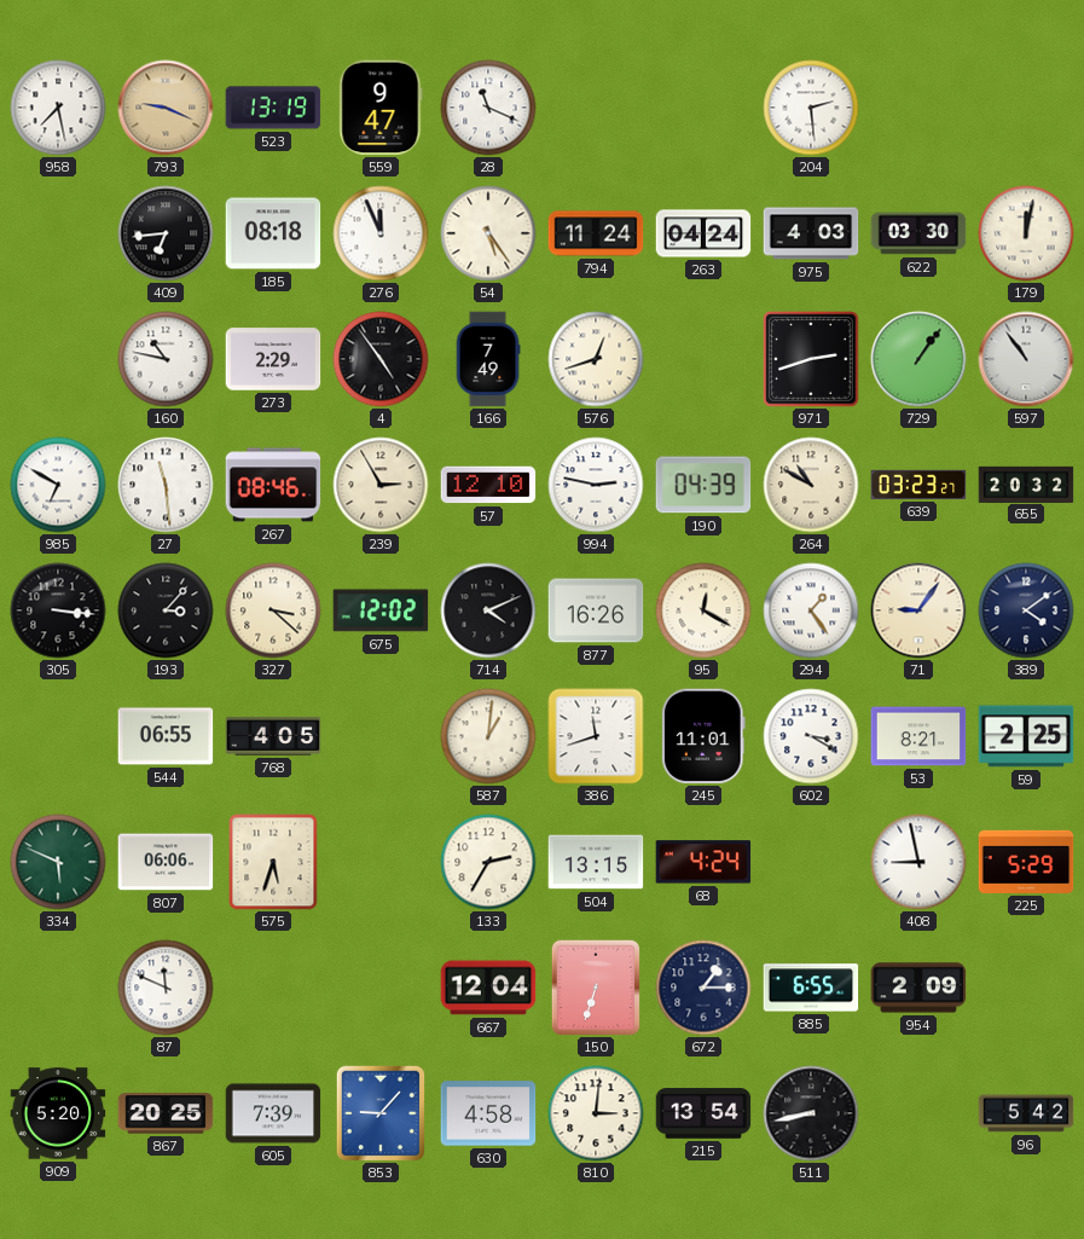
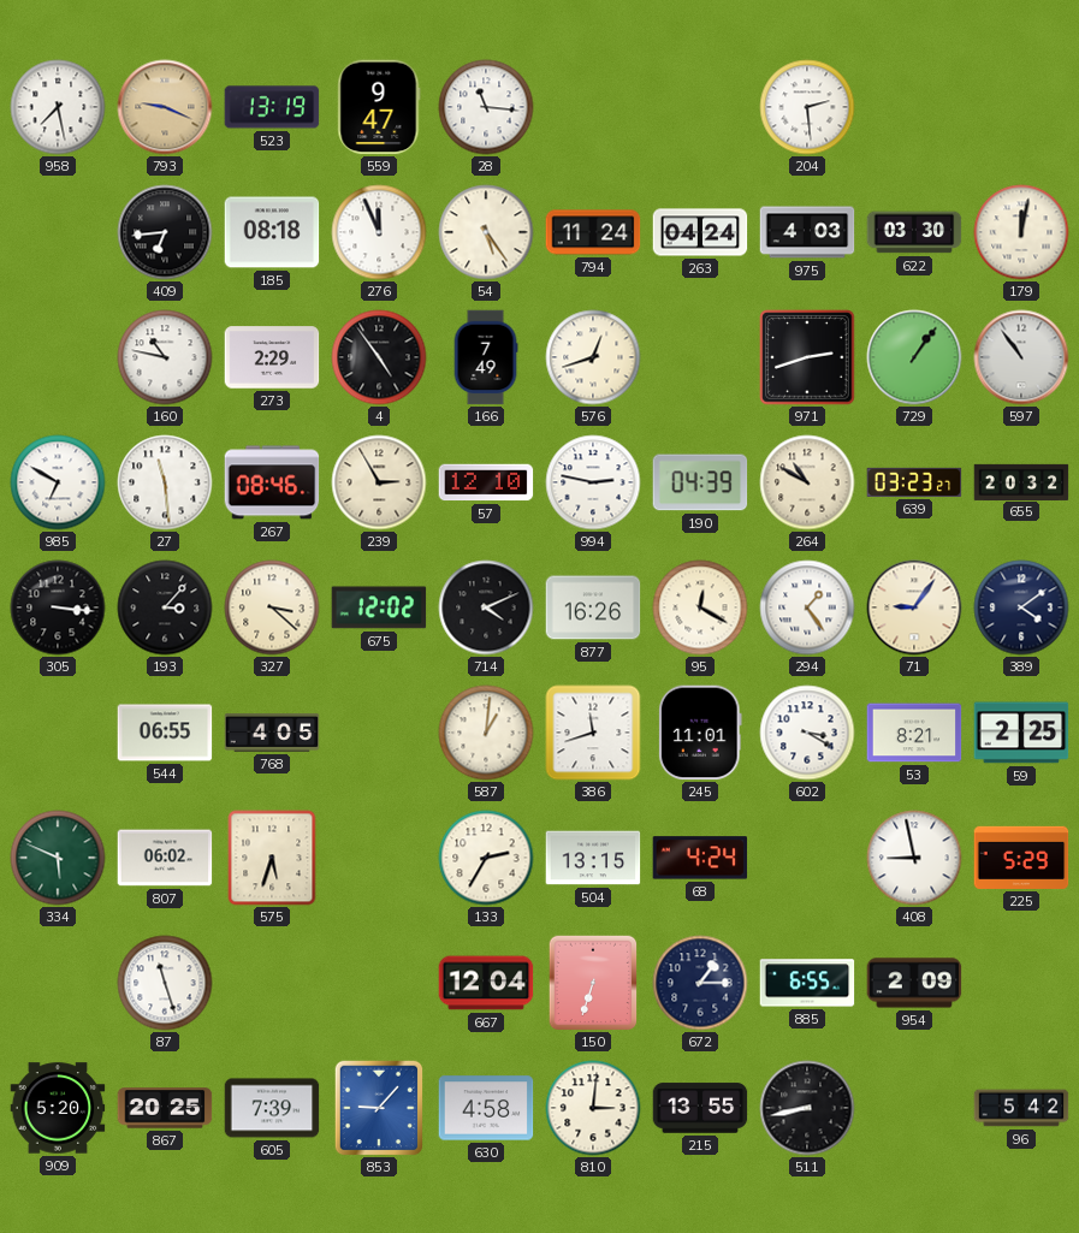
28: 11:19 -> 11:16
807: 06:06 -> 06:02
87: 11:49 -> 11:27
215: 13:54 -> 13:55
